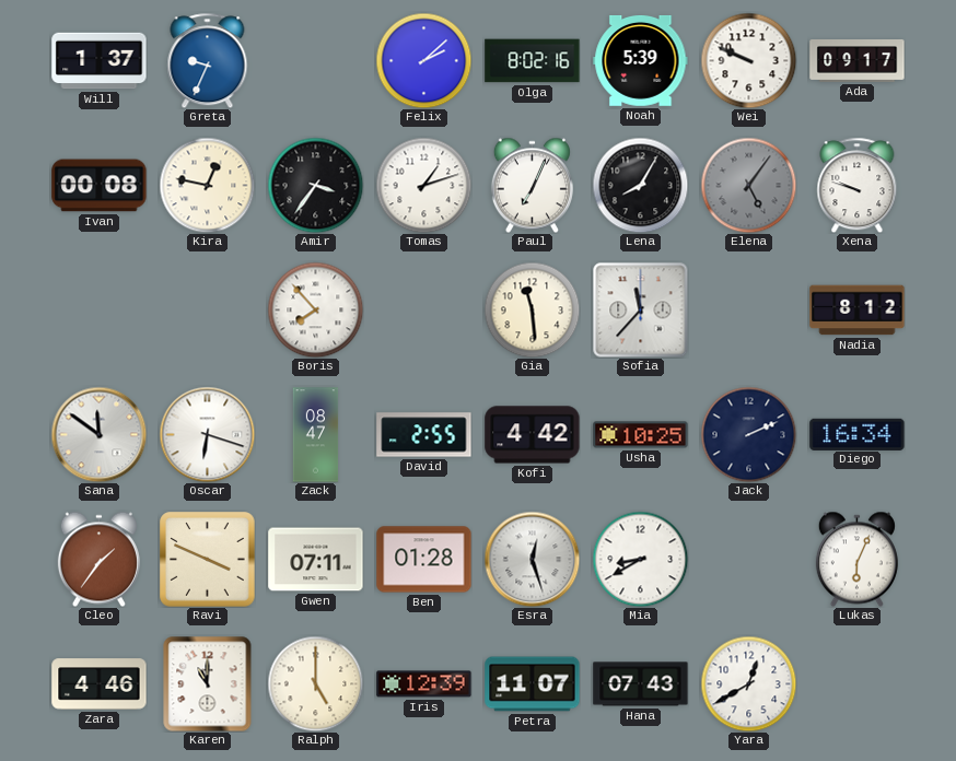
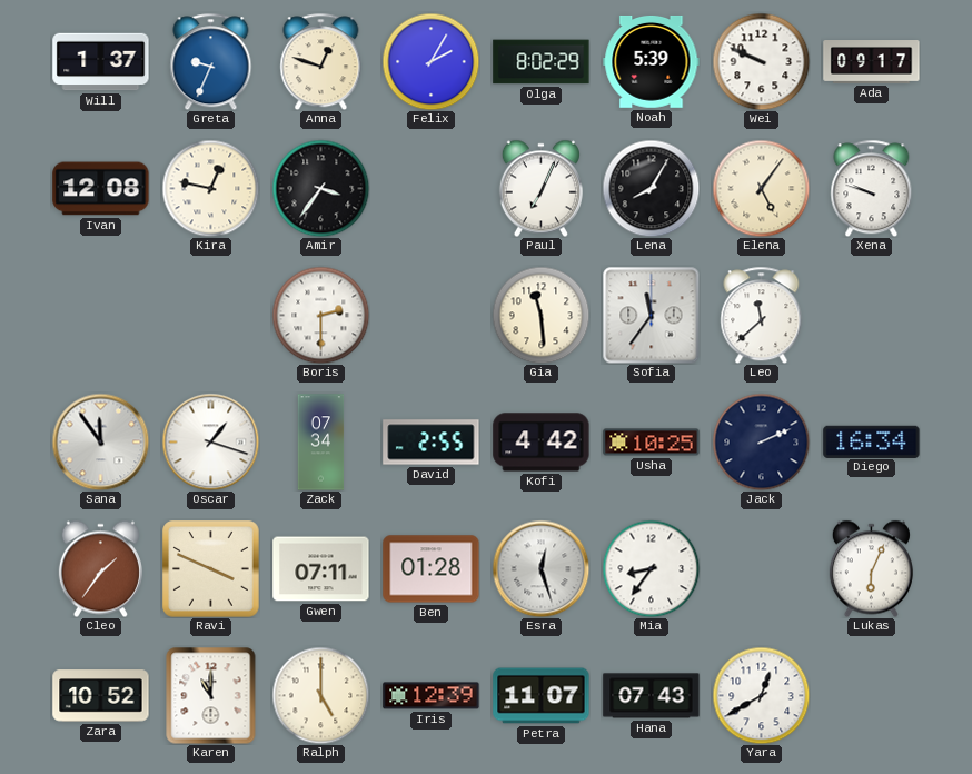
Anna: none -> 12:48
Felix: 2:08 -> 2:05
Olga: 8:02:16 -> 8:02:29
Ivan: 00:08 -> 12:08
Tomas: 1:12 -> none
Elena dial: grey -> cream
Boris: 7:53 -> 2:30
Sofia: 11:37 -> 11:36
Leo: none -> 11:38
Nadia: 8:12 -> none
Sana: 11:51 -> 11:54
Oscar: 6:18 -> 1:18
Zack: 08:47 -> 07:34
Mia: 8:40 -> 8:36
Zara: 4:46 -> 10:52
